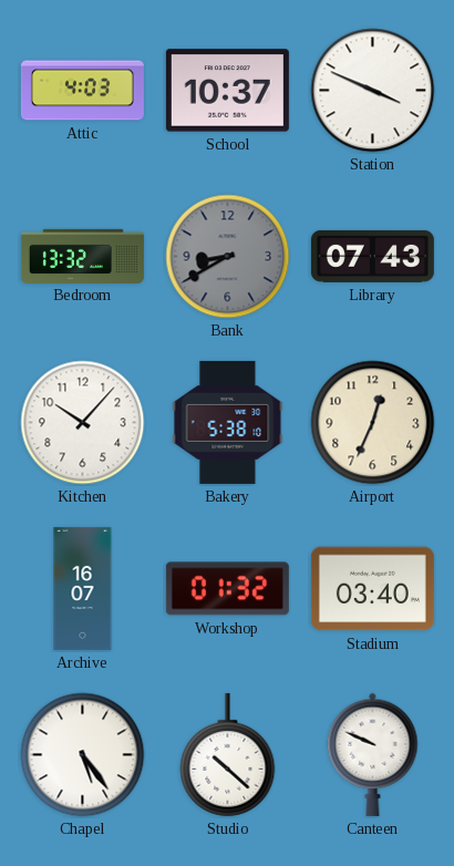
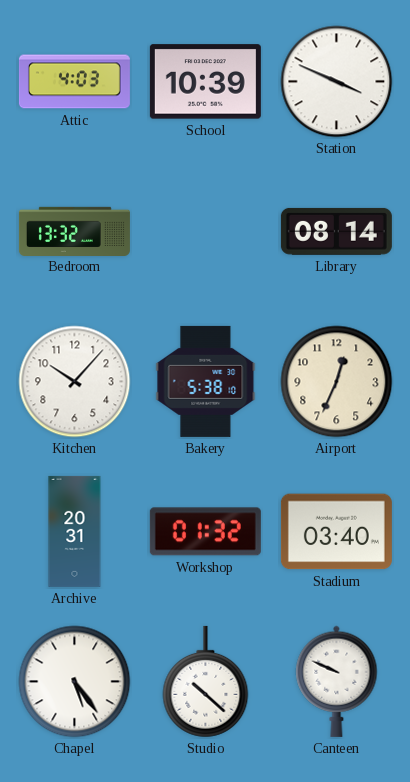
School: 10:37 -> 10:39
Bank: 8:40 -> none
Library: 07:43 -> 08:14
Archive: 16:07 -> 20:31
